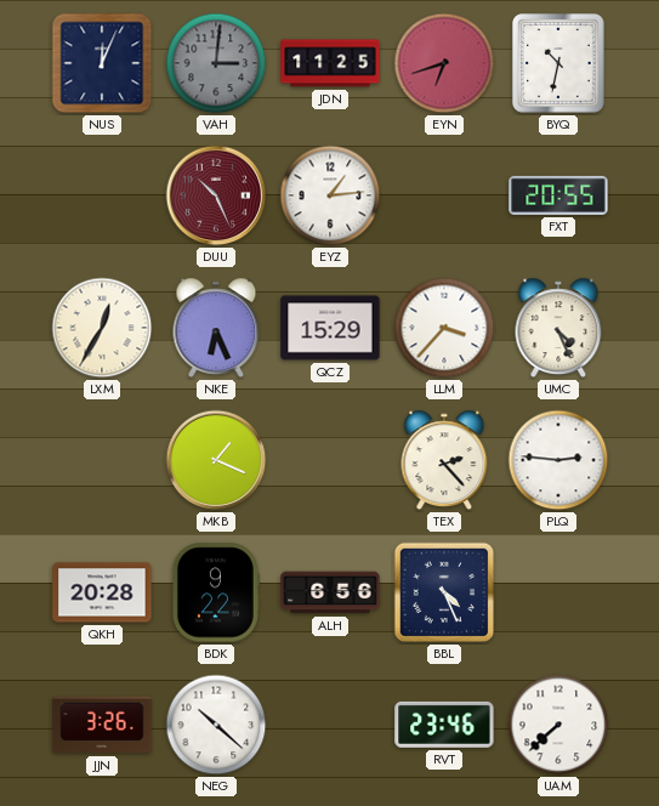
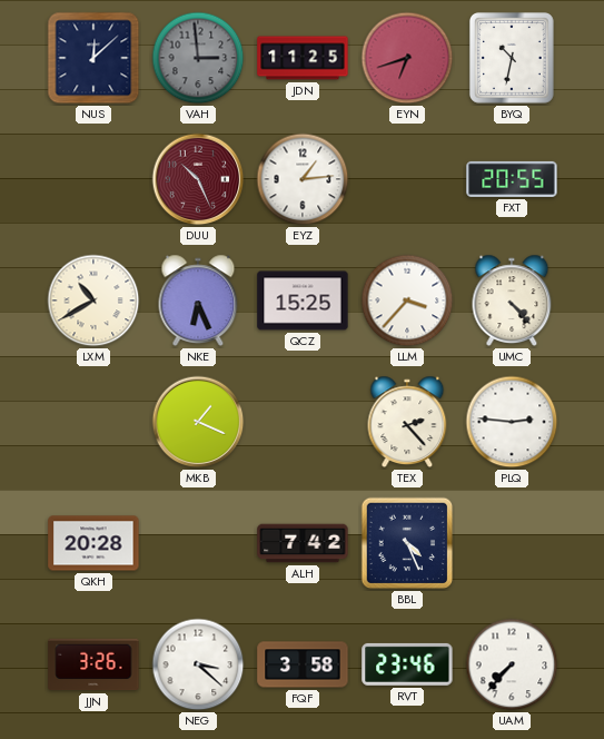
NUS: 12:04 -> 12:08
VAH: 3:01 -> 2:59
LXM: 12:35 -> 10:40
QCZ: 15:29 -> 15:25
UMC: 4:26 -> 4:23
BDK: 9:22 -> none
ALH: 6:56 -> 7:42
NEG: 10:22 -> 3:22
FQF: none -> 3:58
UAM: 7:38 -> 7:37
